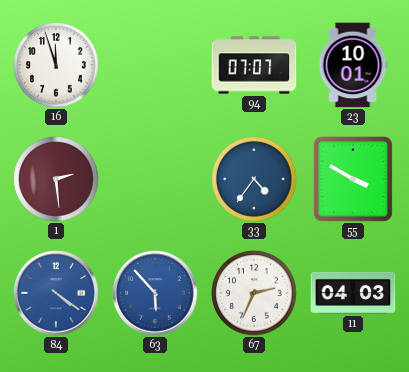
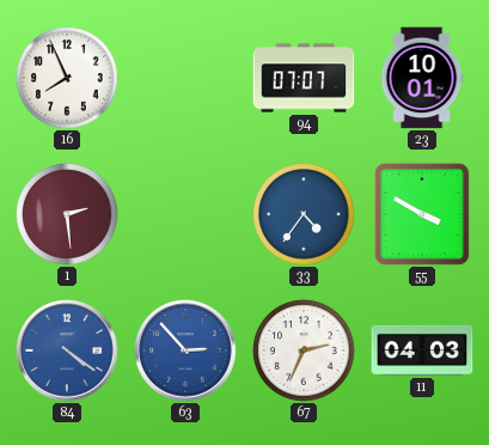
16: 11:57 -> 7:56
63: 5:53 -> 2:53
